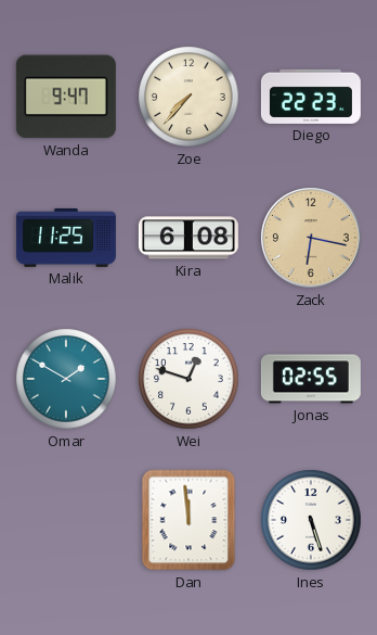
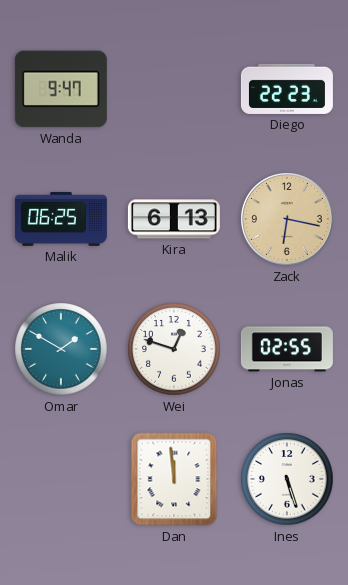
Zoe: 7:37 -> none
Malik: 11:25 -> 06:25
Kira: 6:08 -> 6:13
